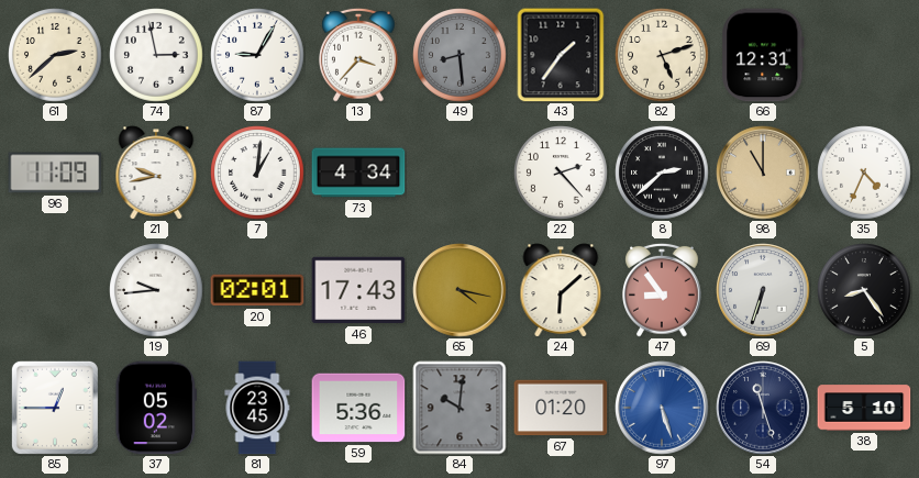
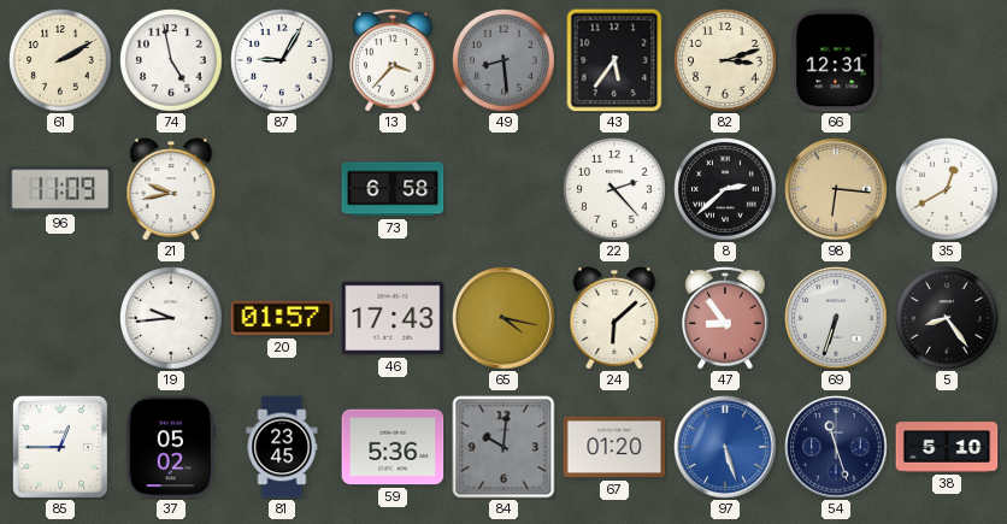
61: 2:38 -> 2:10
74: 2:58 -> 4:58
43: 1:36 -> 5:36
82: 5:12 -> 3:12
7: 1:01 -> none
73: 4:34 -> 6:58
98: 11:00 -> 6:16
35: 4:34 -> 12:40
20: 02:01 -> 01:57
